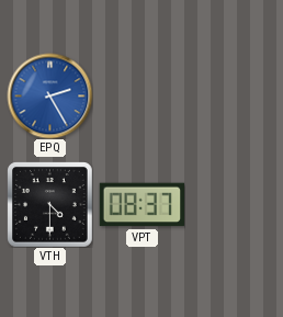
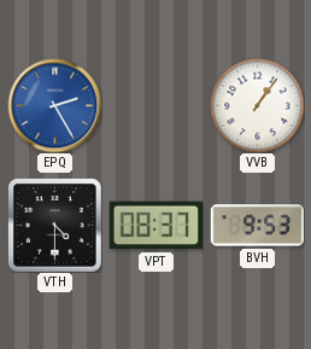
VVB: none -> 1:06
BVH: none -> 9:53
